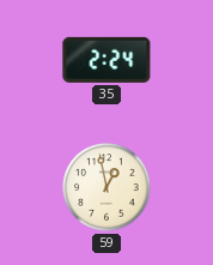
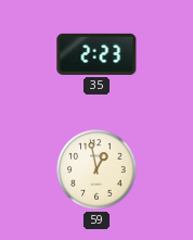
35: 2:24 -> 2:23
